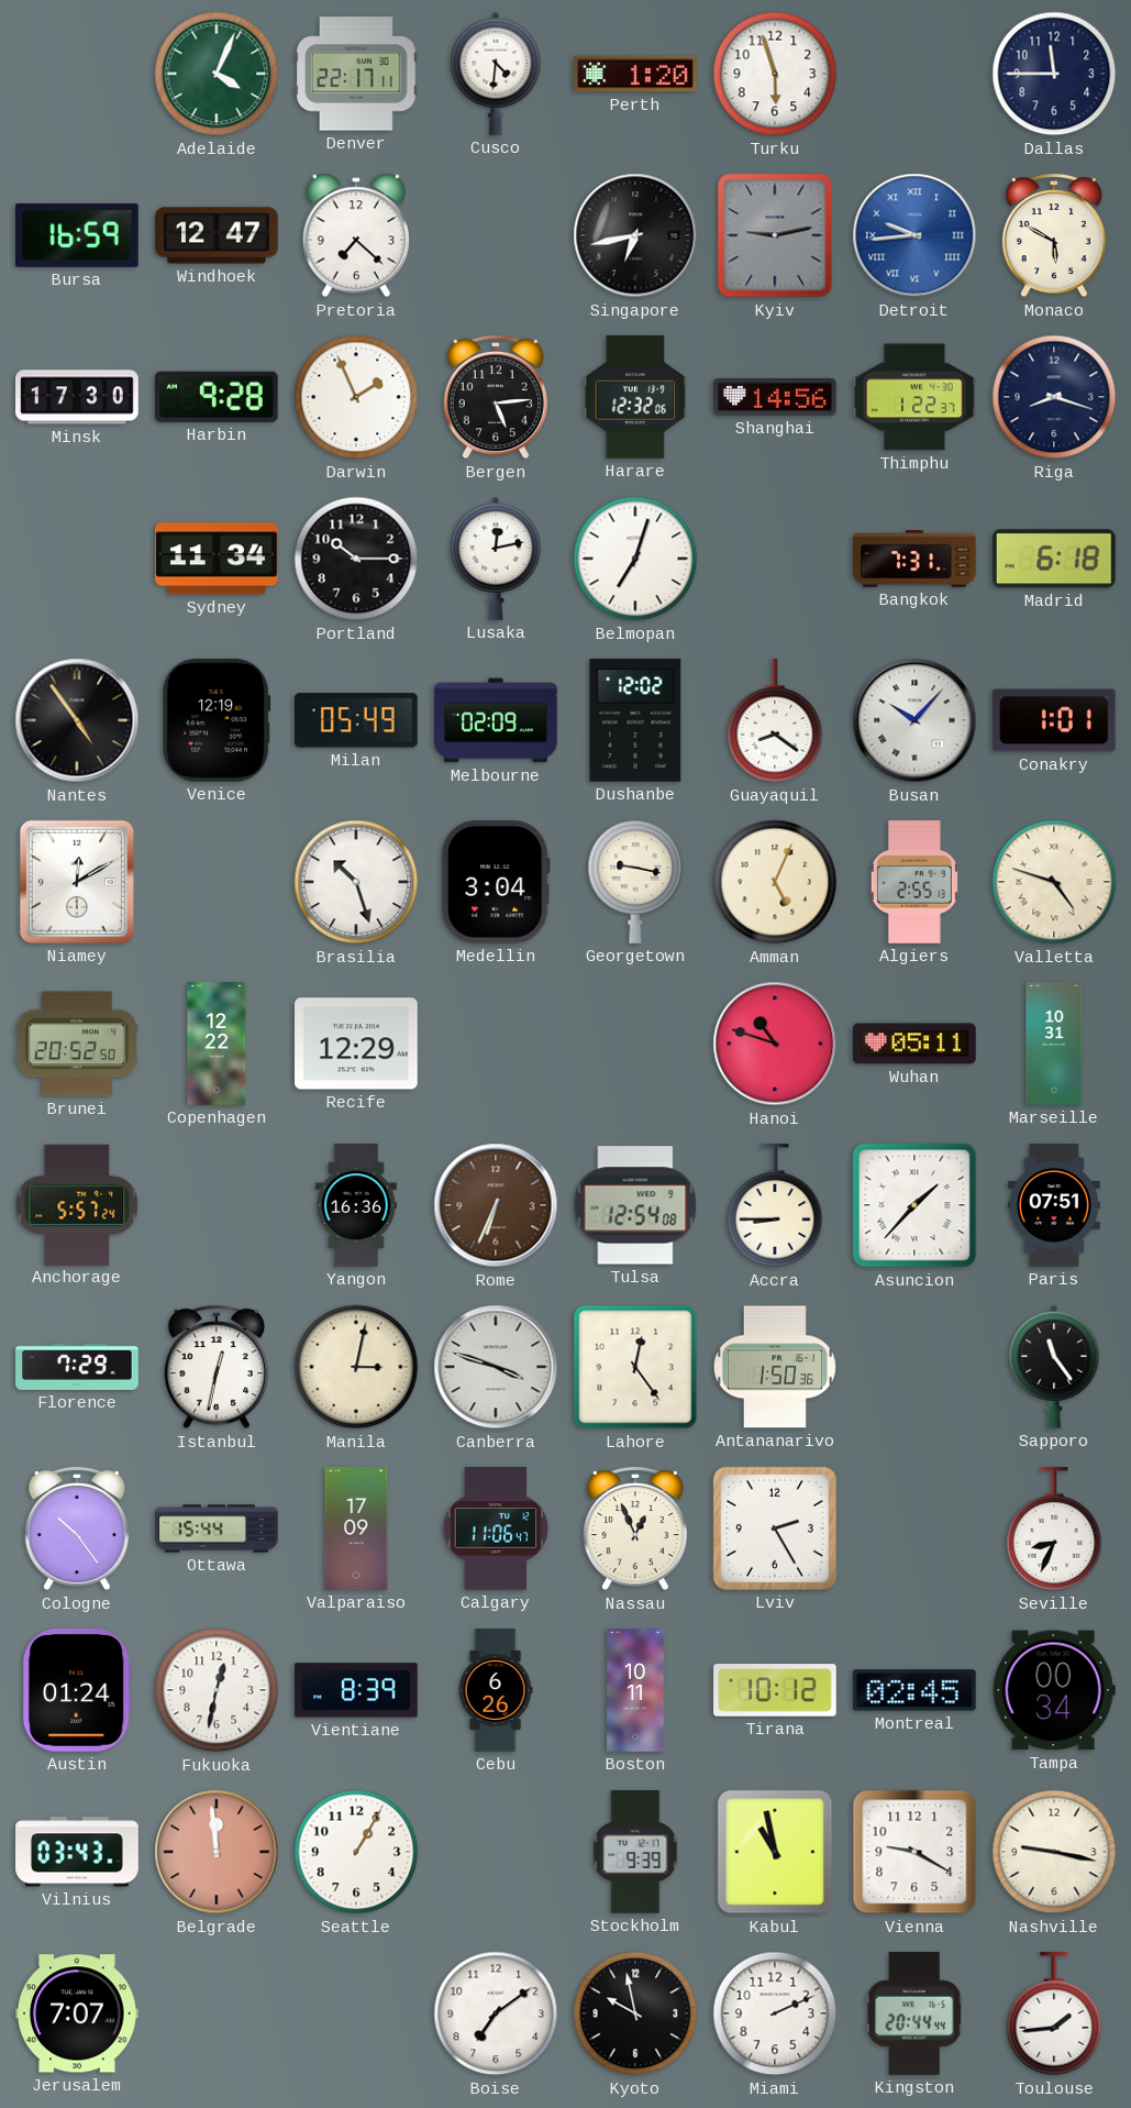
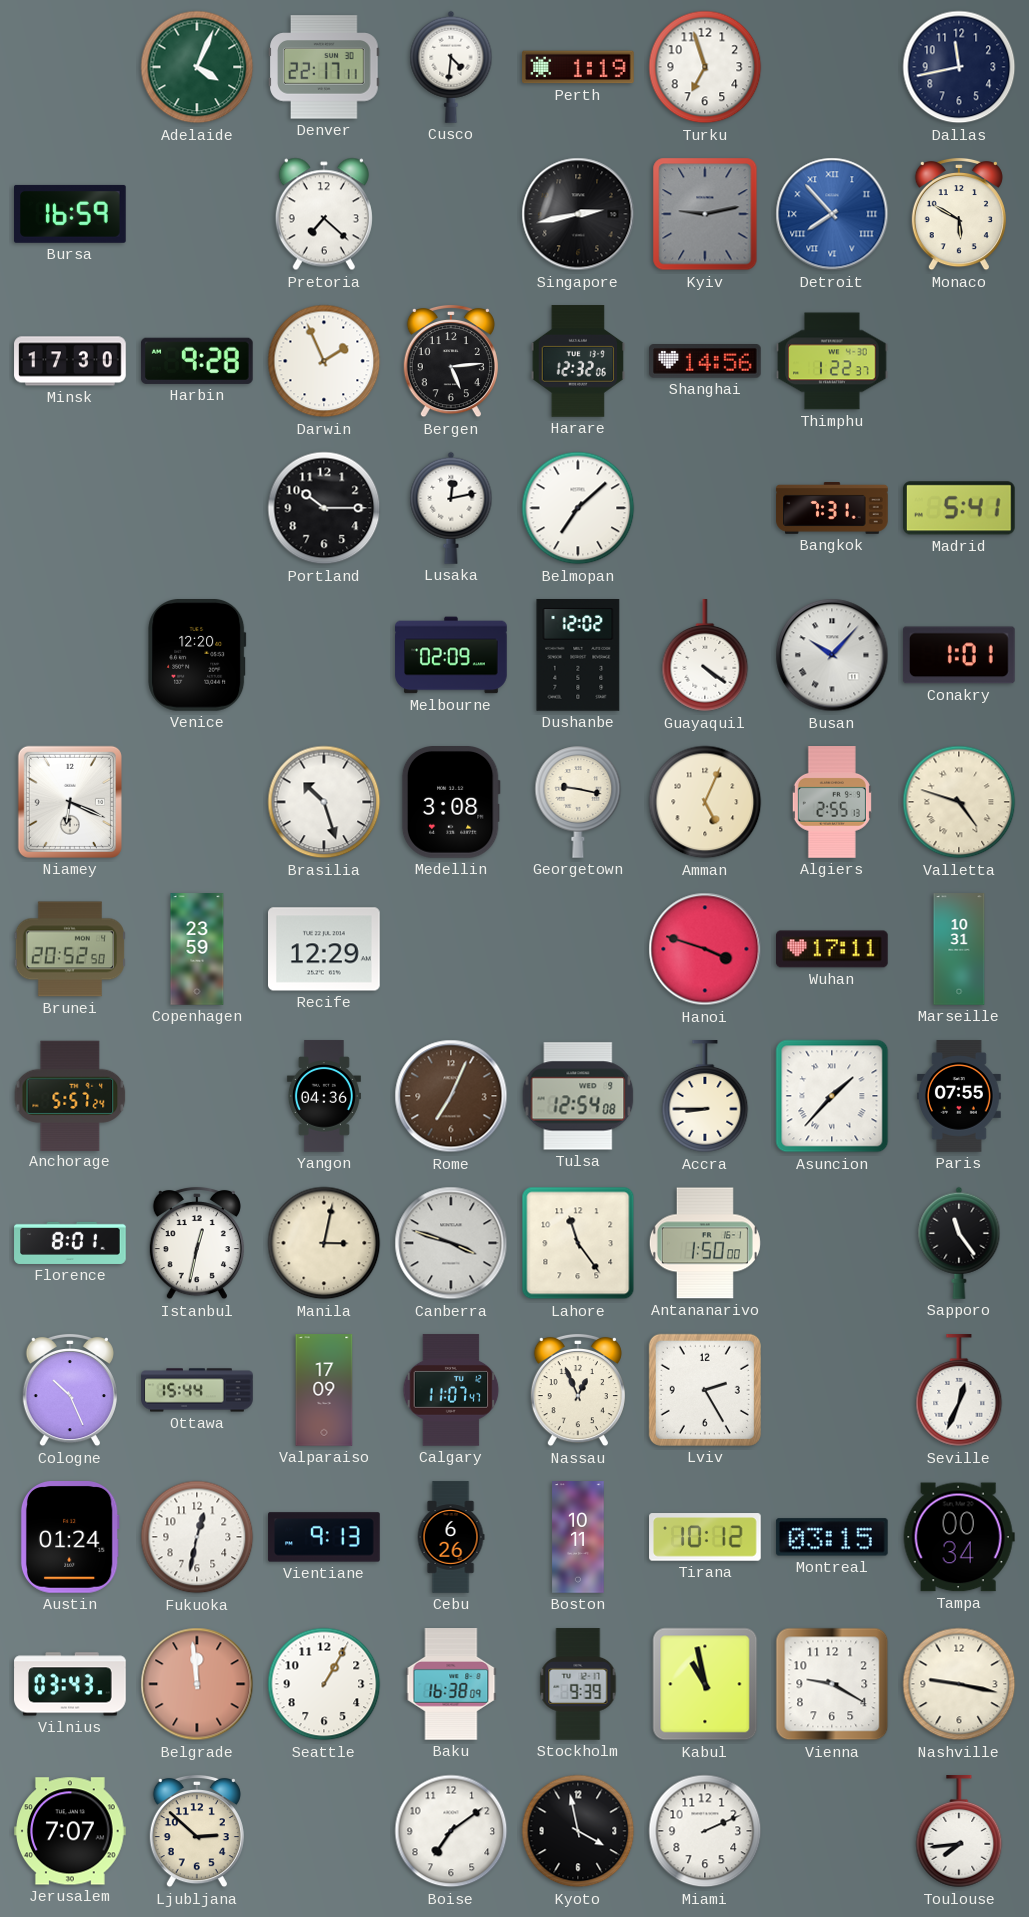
Perth: 1:20 -> 1:19
Turku: 5:57 -> 6:57
Dallas: 11:45 -> 11:43
Windhoek: 12:47 -> none
Singapore: 6:43 -> 2:43
Detroit: 9:44 -> 7:53
Riga: 8:18 -> none
Sydney: 11:34 -> none
Belmopan: 7:03 -> 7:08
Madrid: 6:18 -> 5:41
Nantes: 4:54 -> none
Venice: 12:19 -> 12:20
Milan: 05:49 -> none
Guayaquil: 8:21 -> 4:21
Niamey: 12:10 -> 6:19
Medellin: 3:04 -> 3:08
Copenhagen: 12:22 -> 23:59
Hanoi: 10:48 -> 3:48
Wuhan: 05:11 -> 17:11
Yangon: 16:36 -> 04:36
Rome: 6:34 -> 7:04
Paris: 07:51 -> 07:55
Florence: 7:29 -> 8:01
Lahore: 12:24 -> 11:24
Antananarivo: 1:50:36 -> 1:50:00
Cologne: 10:24 -> 10:26
Calgary: 11:06 -> 11:07
Seville: 8:34 -> 12:34
Vientiane: 8:39 -> 9:13
Montreal: 02:45 -> 03:15
Baku: none -> 16:38
Ljubljana: none -> 2:52
Kyoto: 9:58 -> 3:58
Kingston: 20:44 -> none
Toulouse: 1:44 -> 7:44
